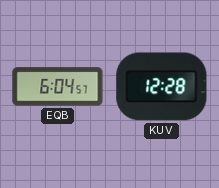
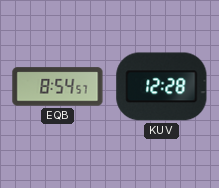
EQB: 6:04 -> 8:54
